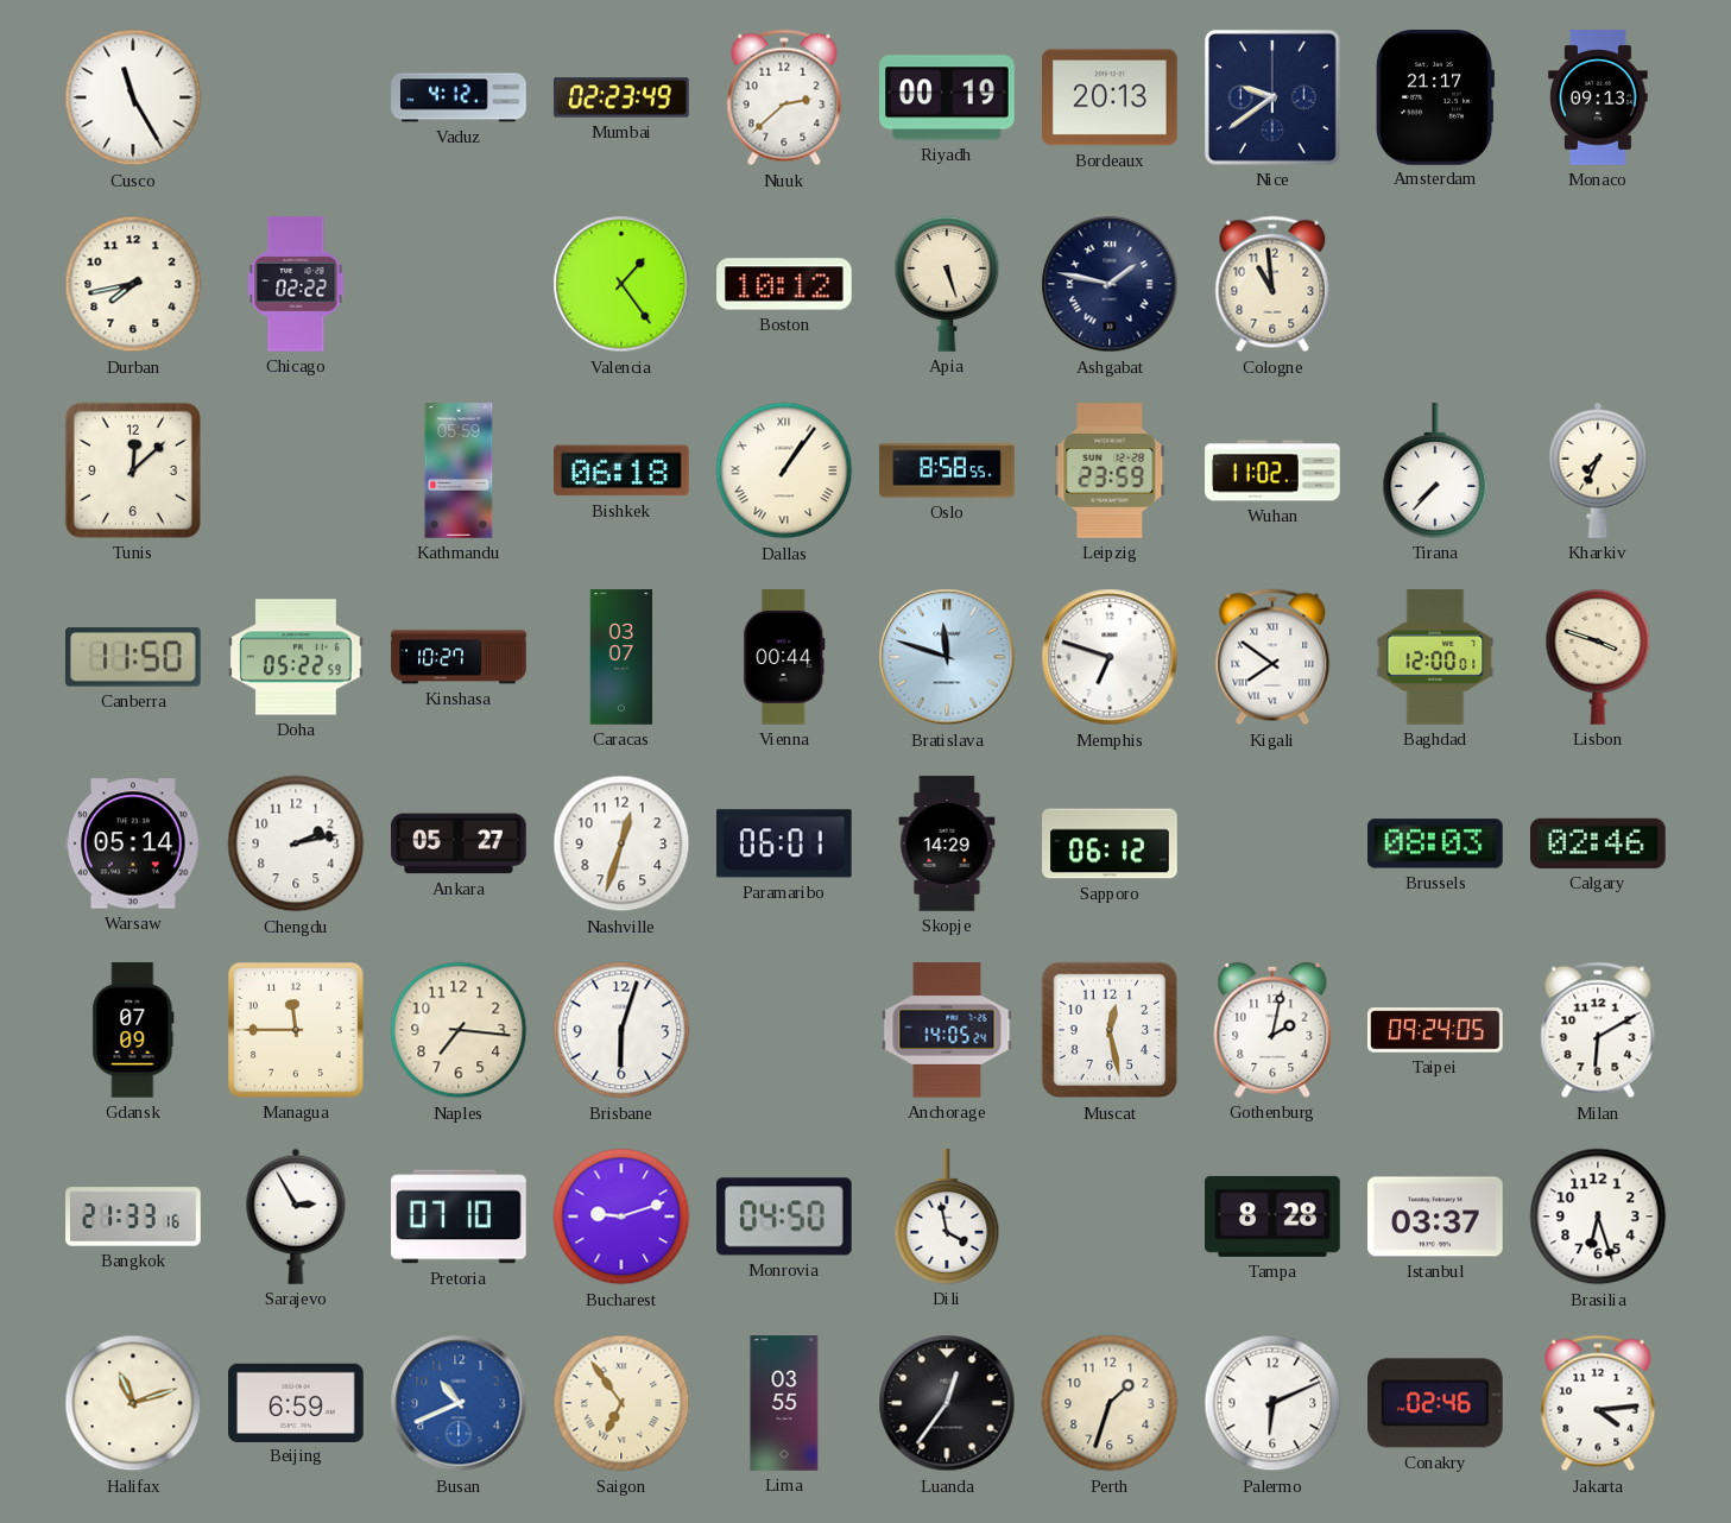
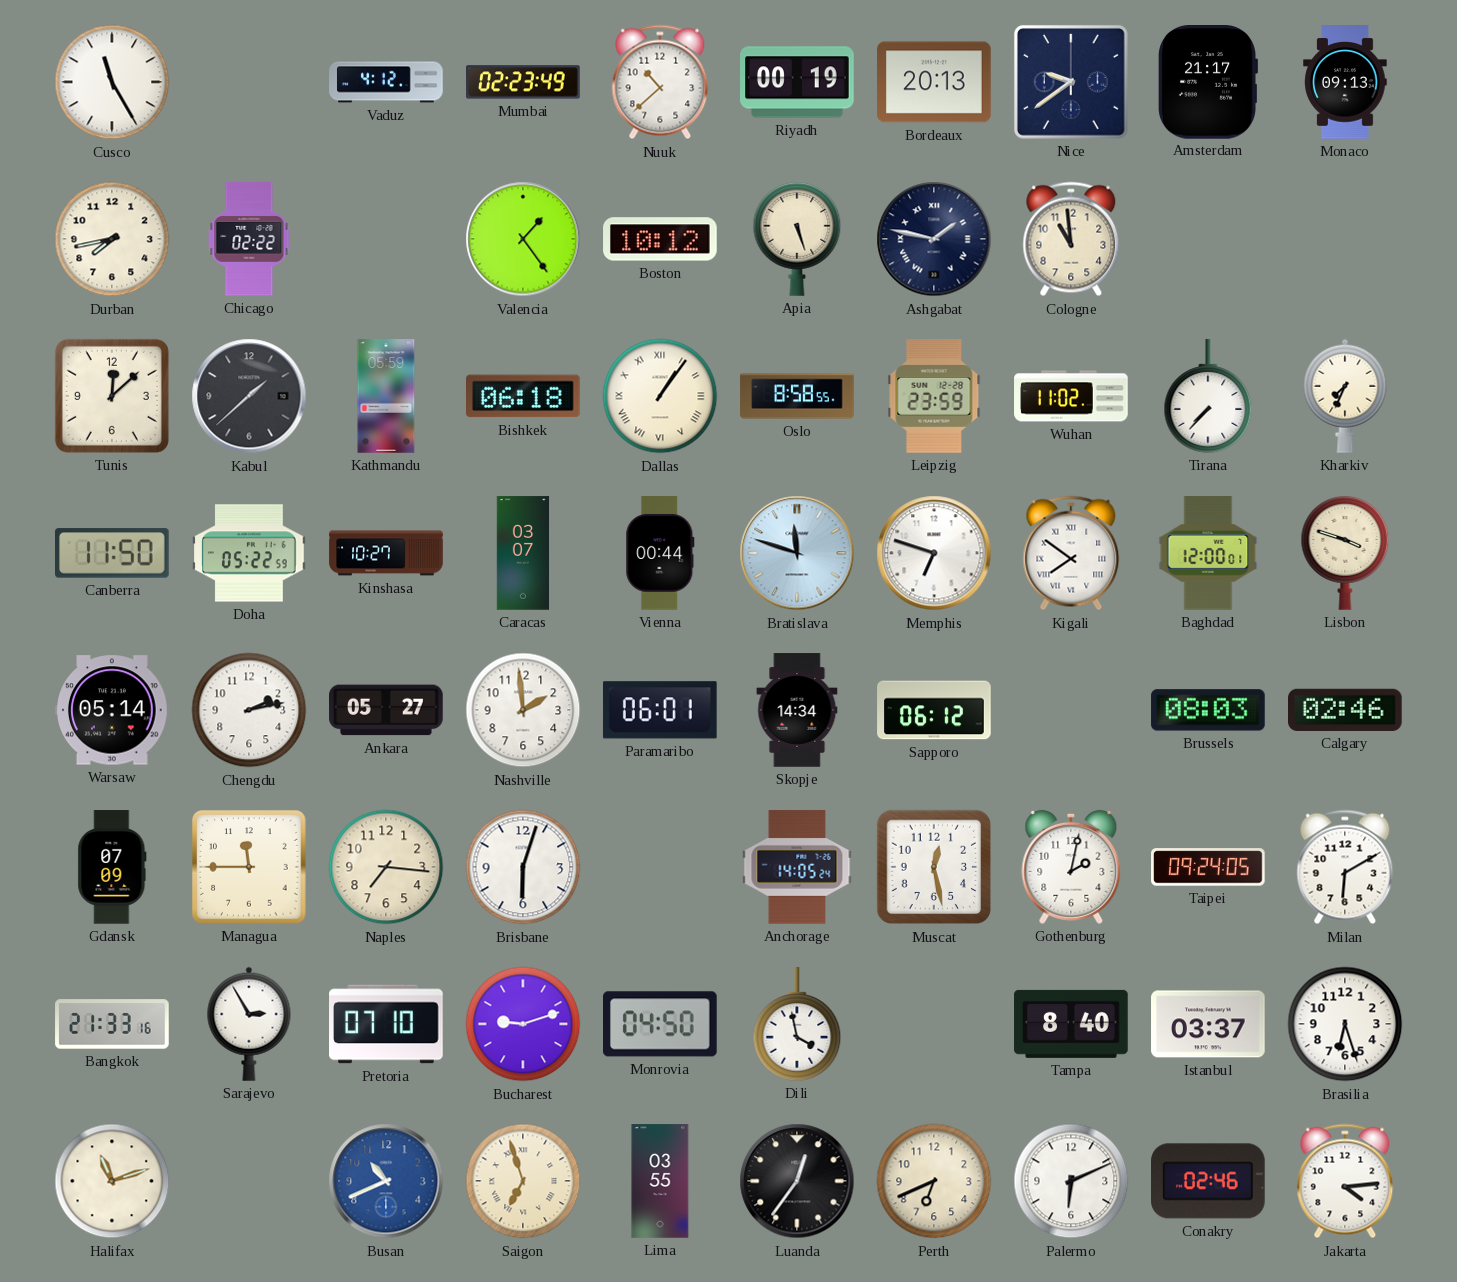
Nuuk: 2:38 -> 10:38
Kabul: none -> 1:38
Nashville: 12:33 -> 1:59
Skopje: 14:29 -> 14:34
Tampa: 8:28 -> 8:40
Beijing: 6:59 -> none
Saigon: 6:54 -> 6:57
Perth: 1:33 -> 6:41
